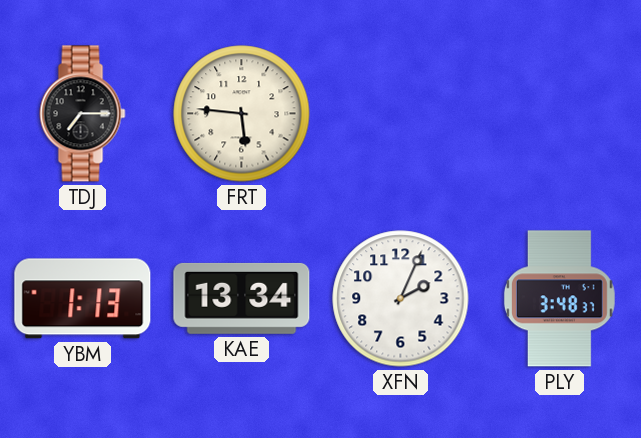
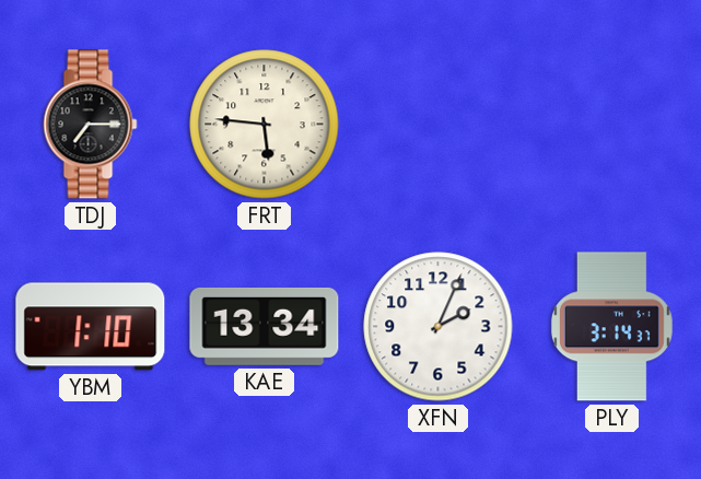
YBM: 1:13 -> 1:10
PLY: 3:48 -> 3:14
